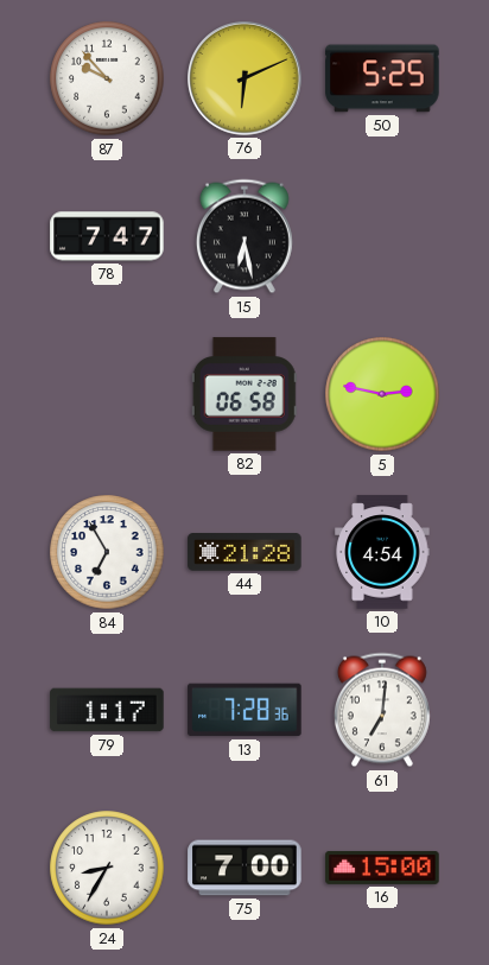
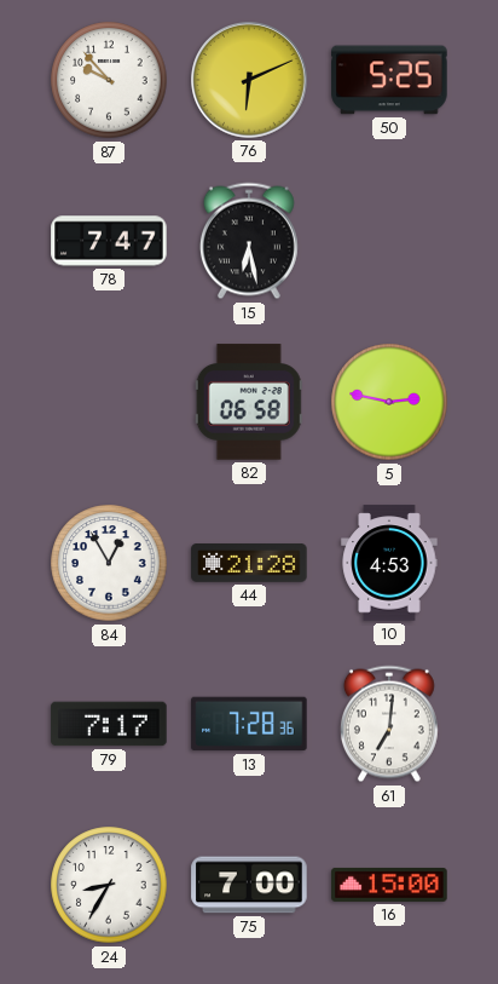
84: 6:55 -> 12:55
10: 4:54 -> 4:53
79: 1:17 -> 7:17
